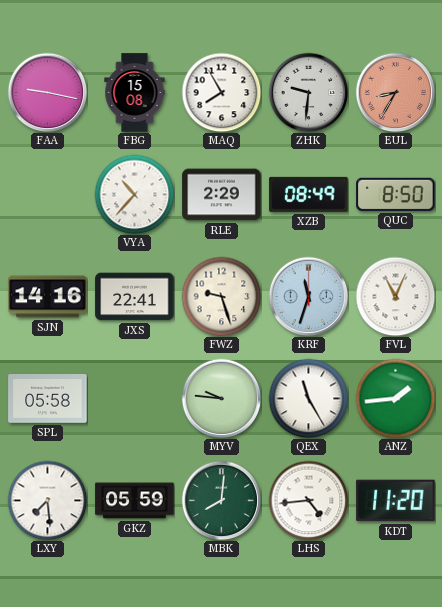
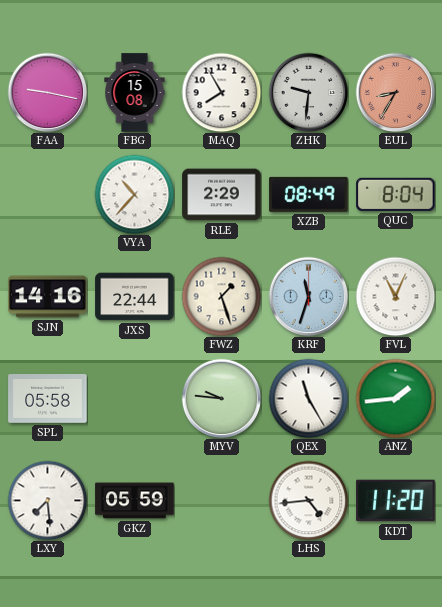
QUC: 8:50 -> 8:04
JXS: 22:41 -> 22:44
FWZ: 9:27 -> 1:27
MBK: 8:01 -> none
